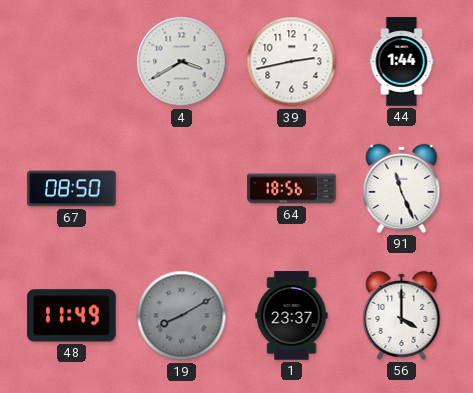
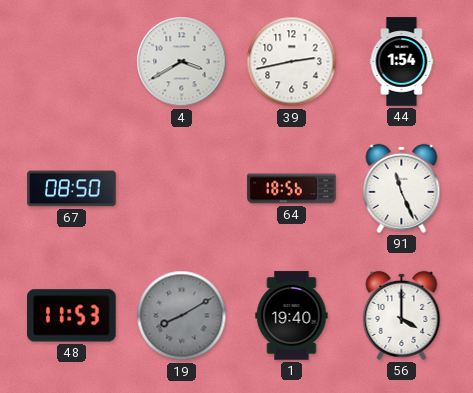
44: 1:44 -> 1:54
48: 11:49 -> 11:53
1: 23:37 -> 19:40
